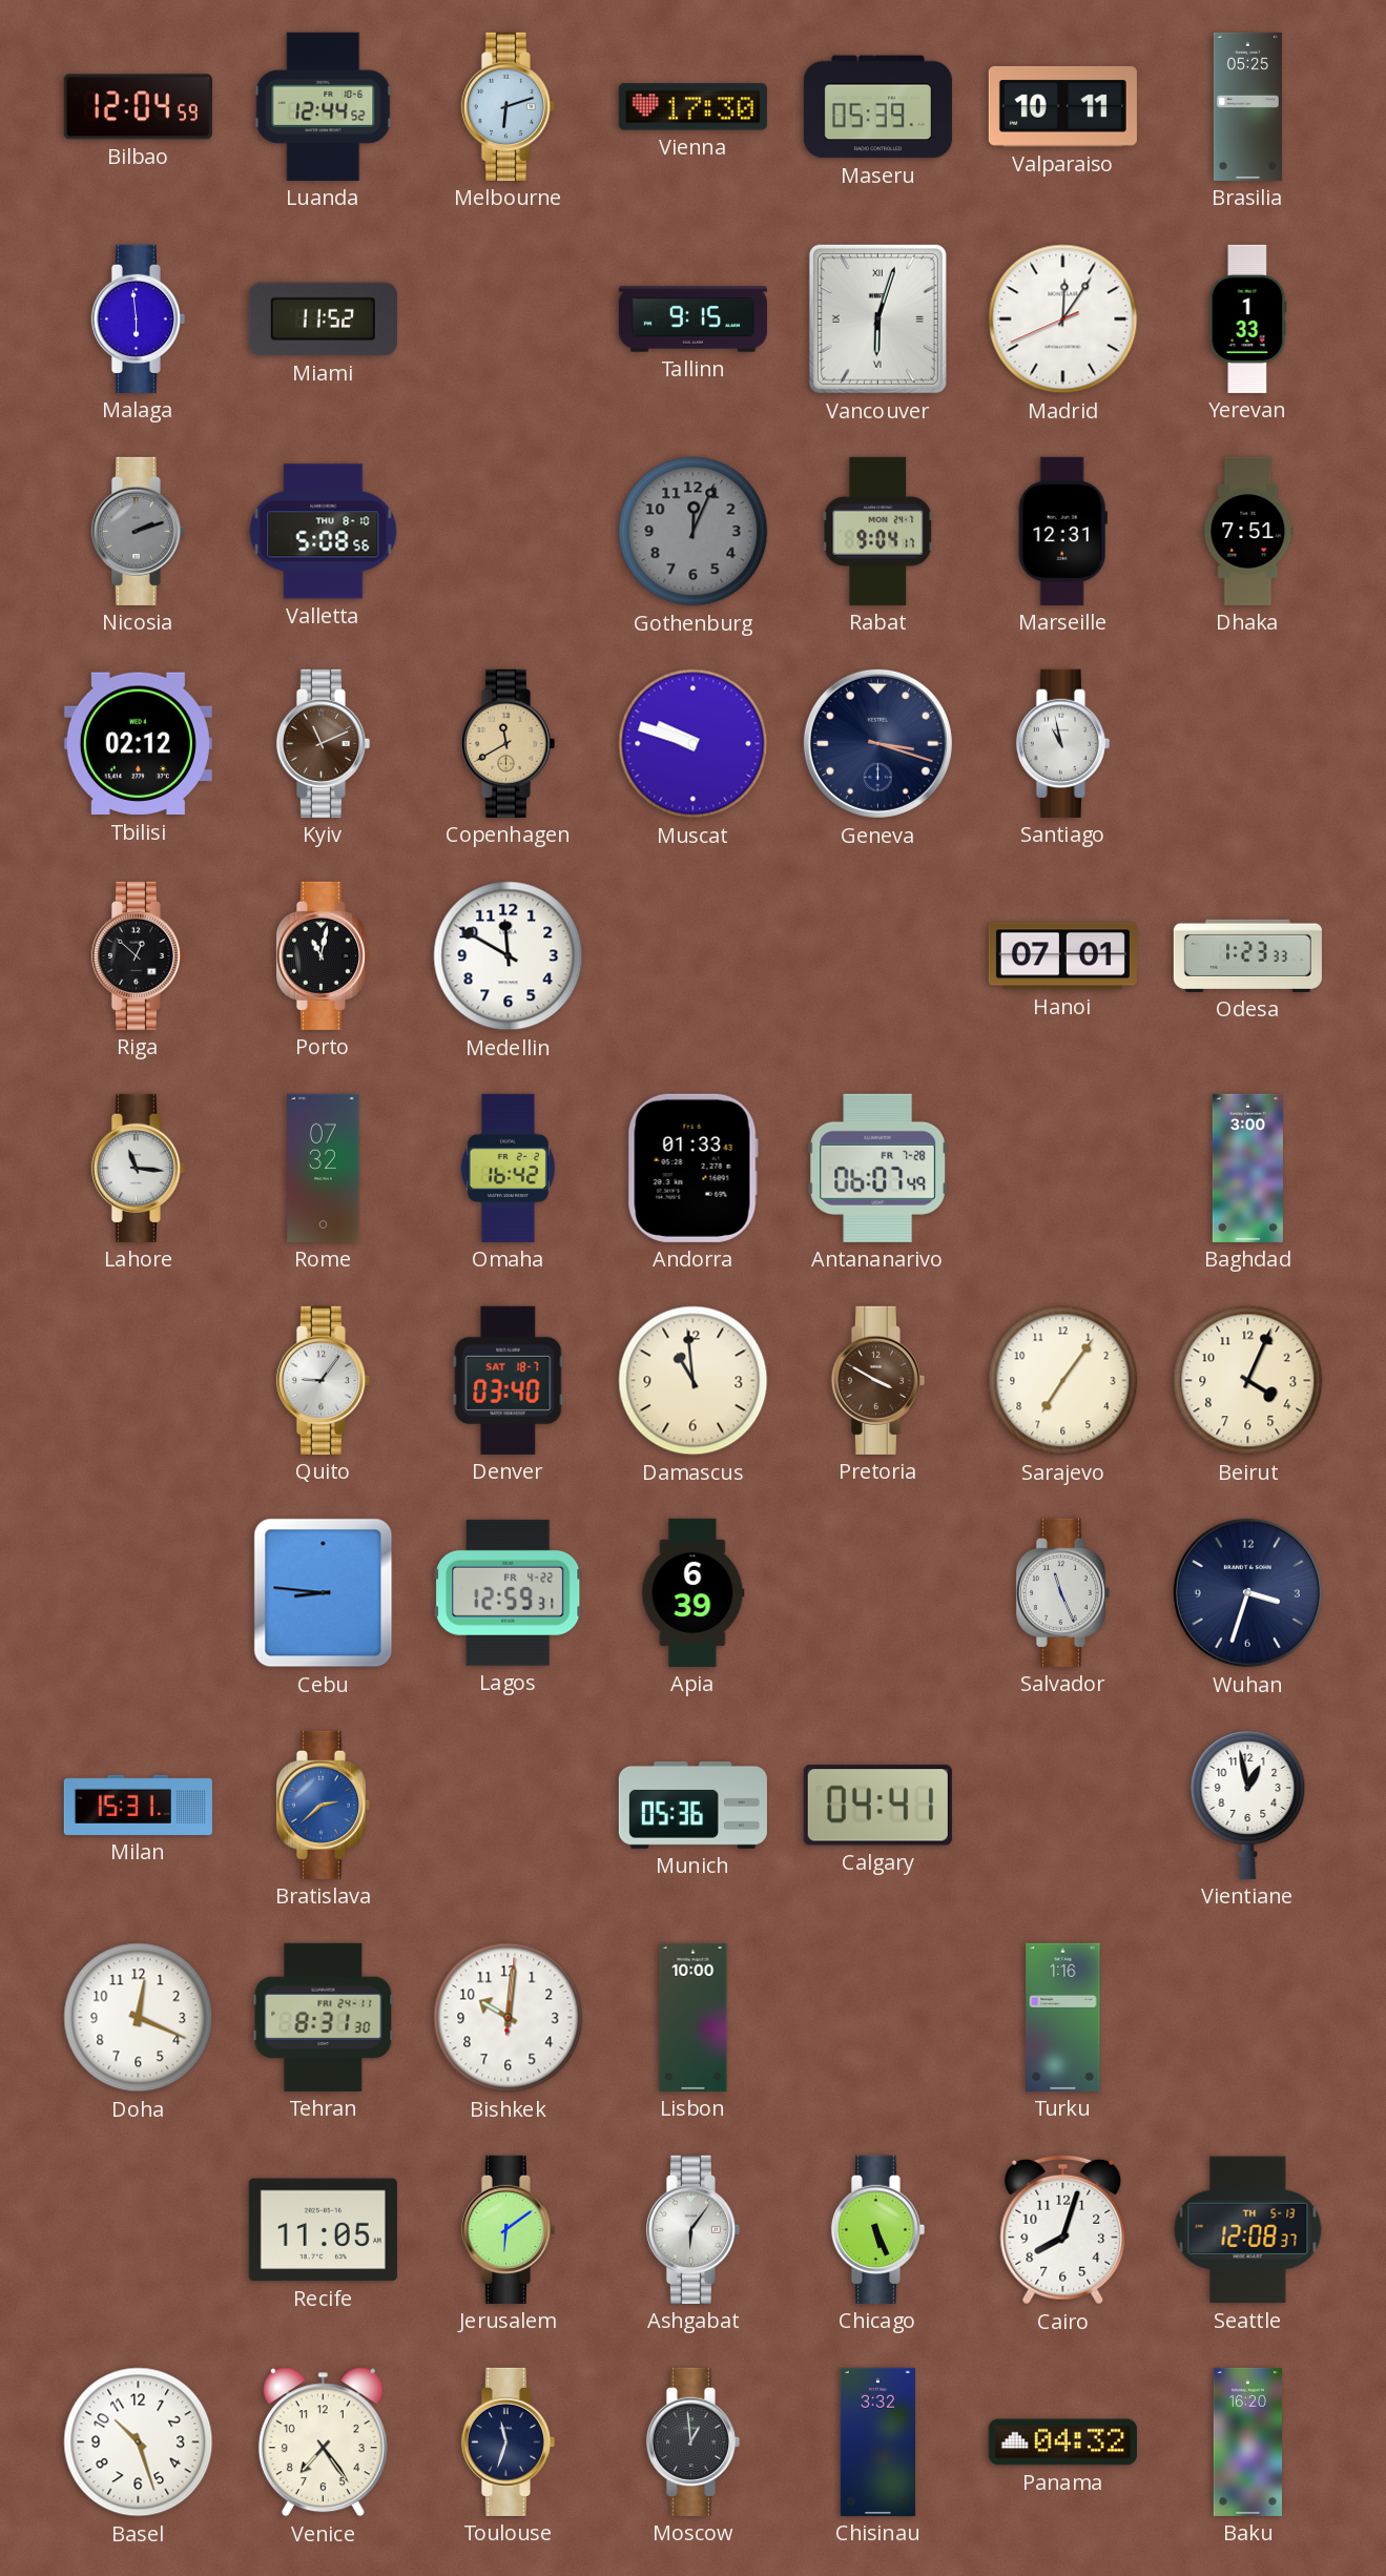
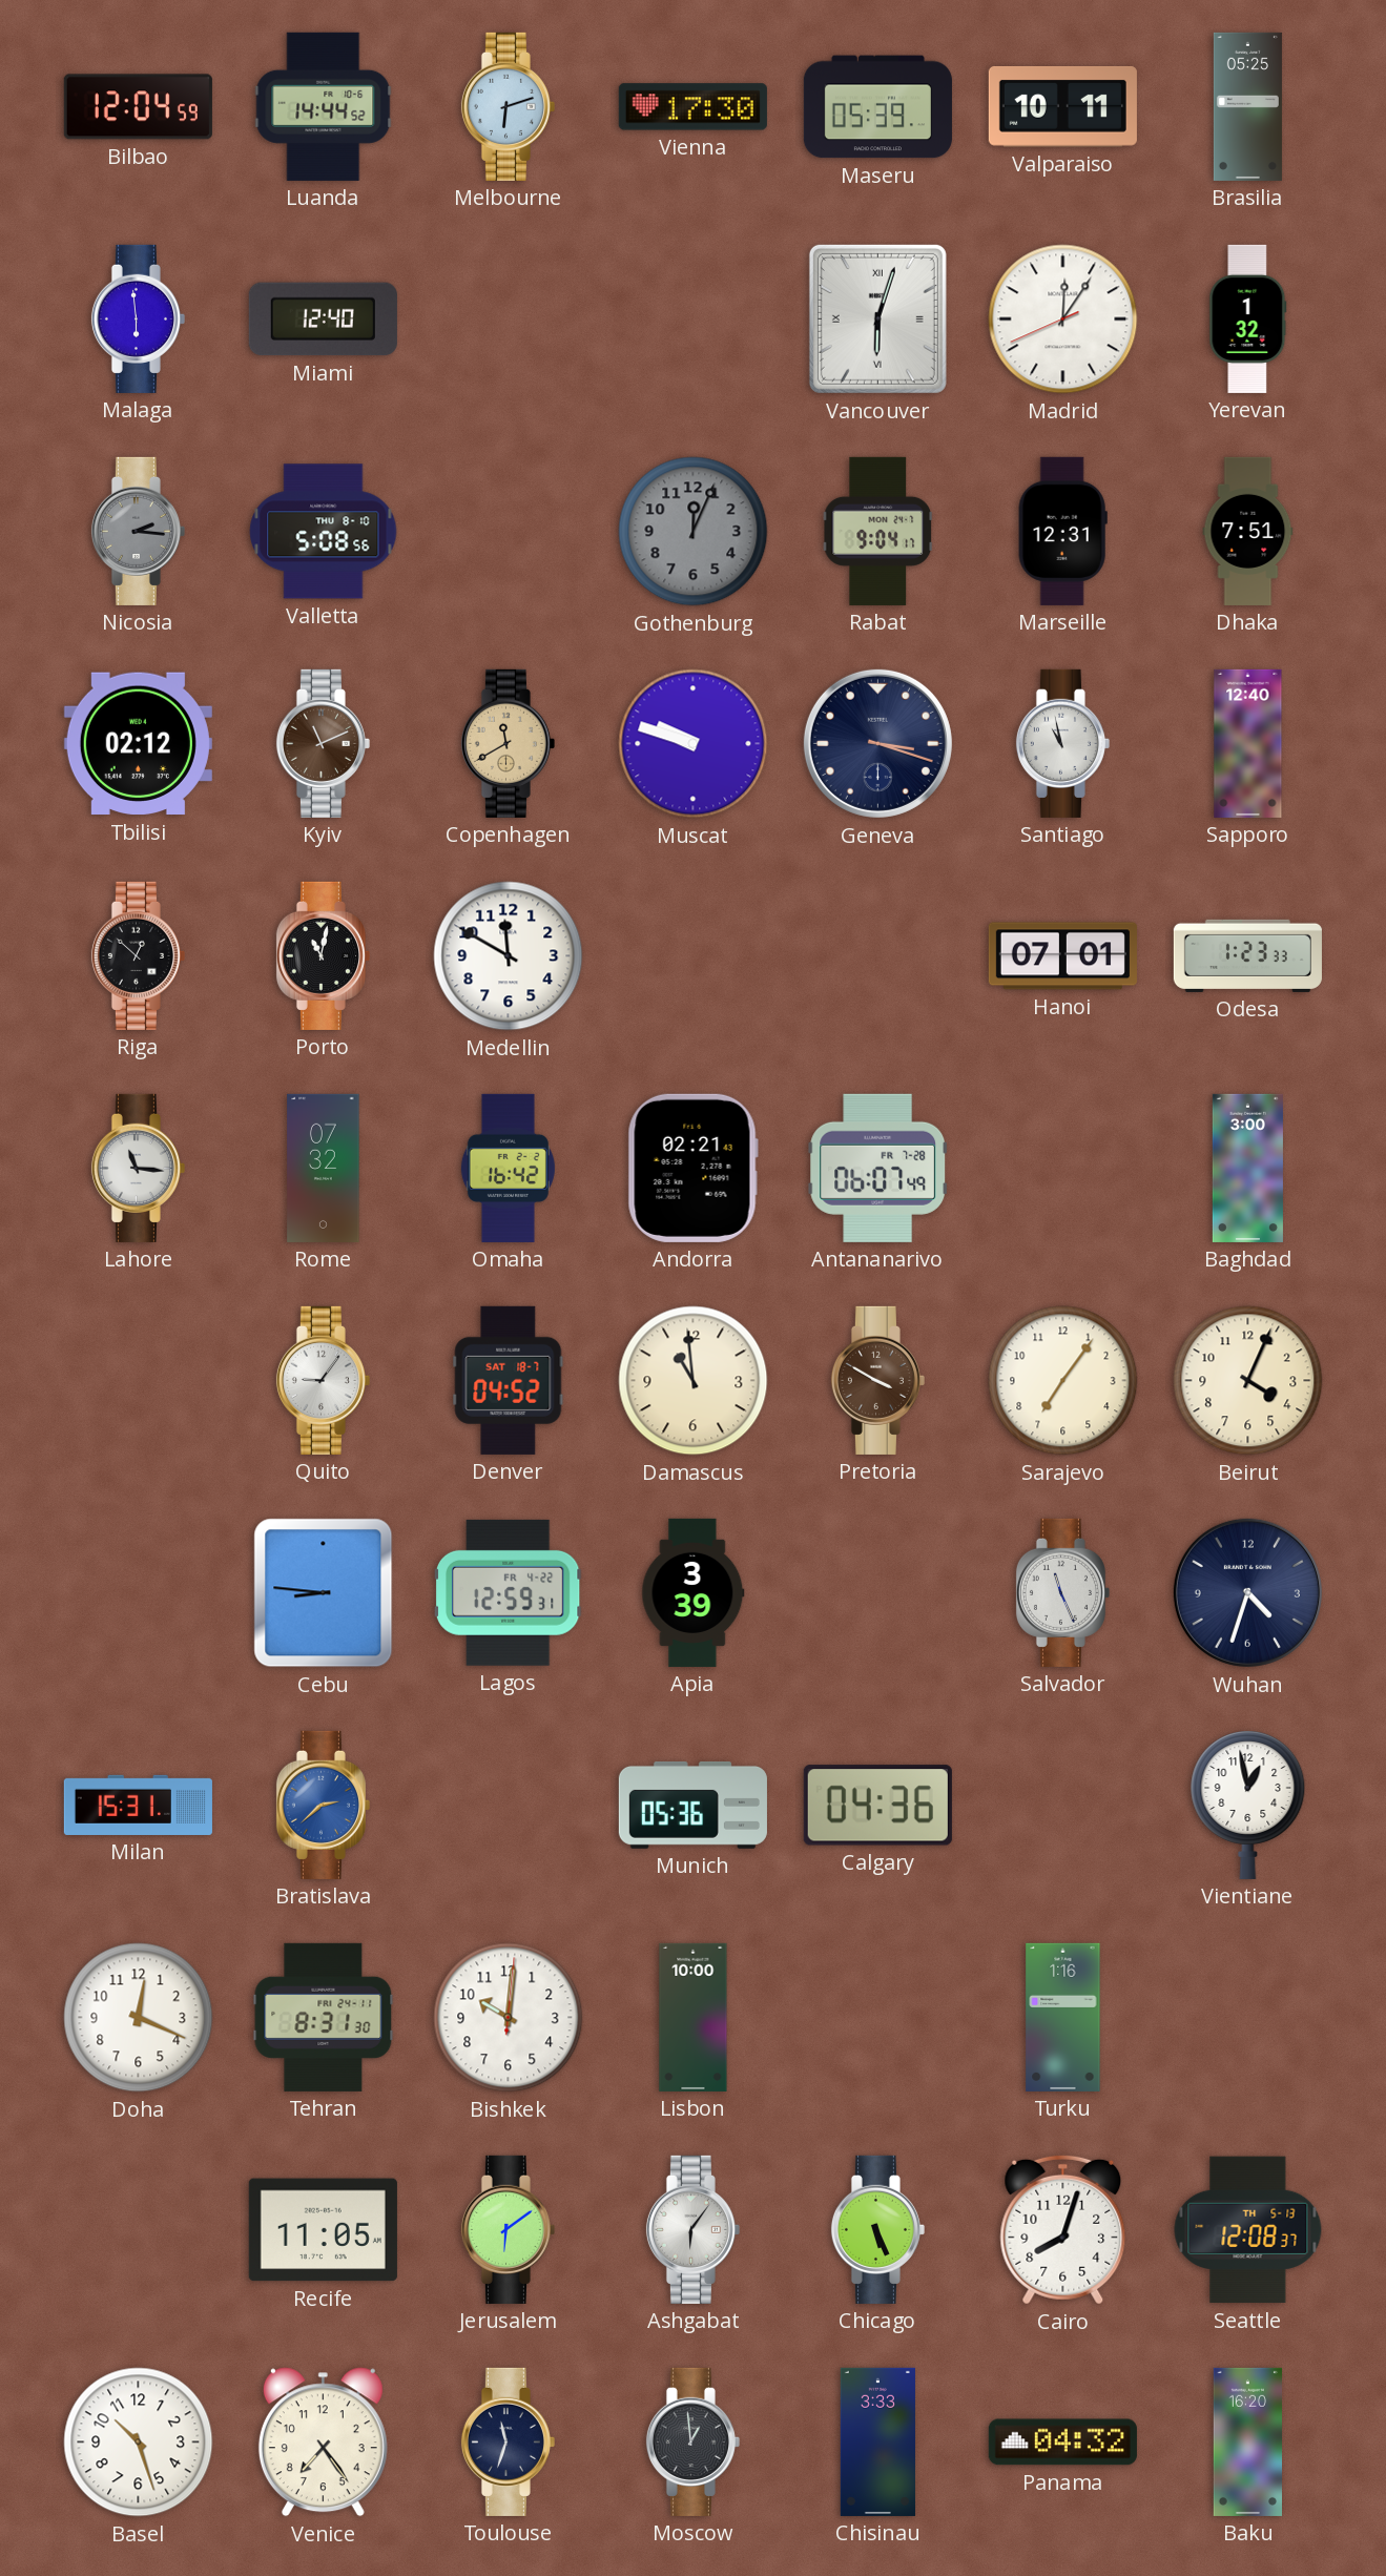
Luanda: 12:44 -> 14:44
Miami: 11:52 -> 12:40
Tallinn: 9:15 -> none
Yerevan: 1:33 -> 1:32
Nicosia: 2:12 -> 2:16
Sapporo: none -> 12:40
Andorra: 01:33 -> 02:21
Denver: 03:40 -> 04:52
Apia: 6:39 -> 3:39
Wuhan: 3:33 -> 4:33
Calgary: 04:41 -> 04:36
Chisinau: 3:32 -> 3:33
